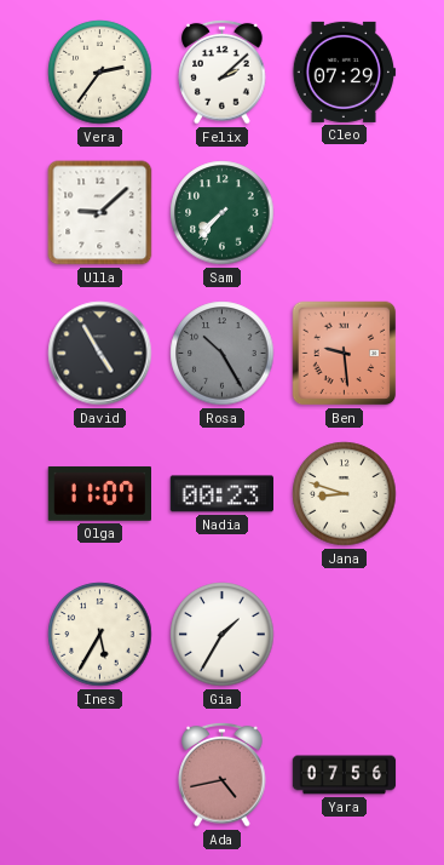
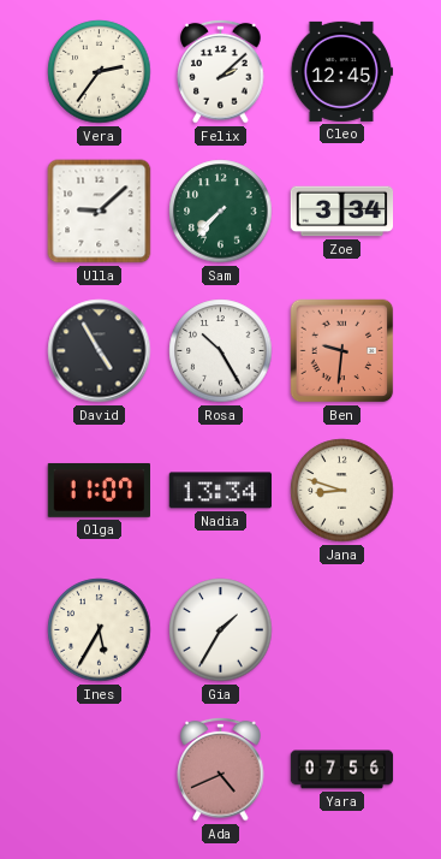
Cleo: 07:29 -> 12:45
Zoe: none -> 3:34
Rosa dial: grey -> white
Ben: 9:29 -> 9:31
Nadia: 00:23 -> 13:34
Ada: 4:43 -> 4:41
